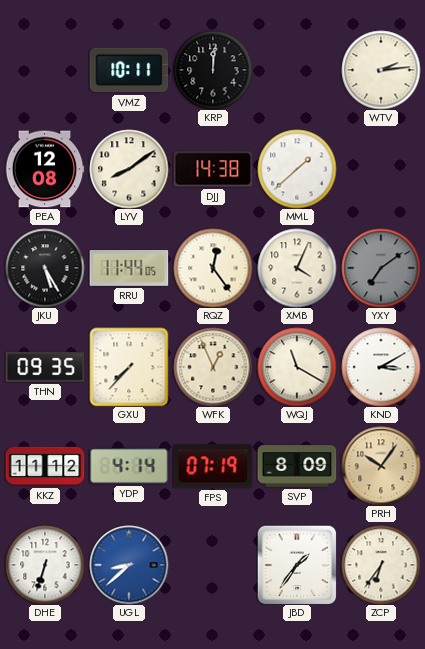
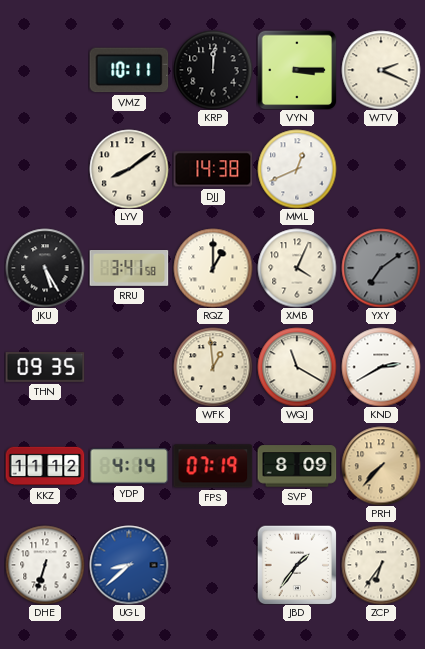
VYN: none -> 3:15
WTV: 2:14 -> 2:19
PEA: 12:08 -> none
MML: 1:38 -> 12:41
RRU: 11:44 -> 3:41
RQZ: 12:24 -> 1:00
GXU: 7:37 -> none
WFK: 12:56 -> 12:59
KND: 3:10 -> 2:40
PRH: 10:06 -> 7:37
